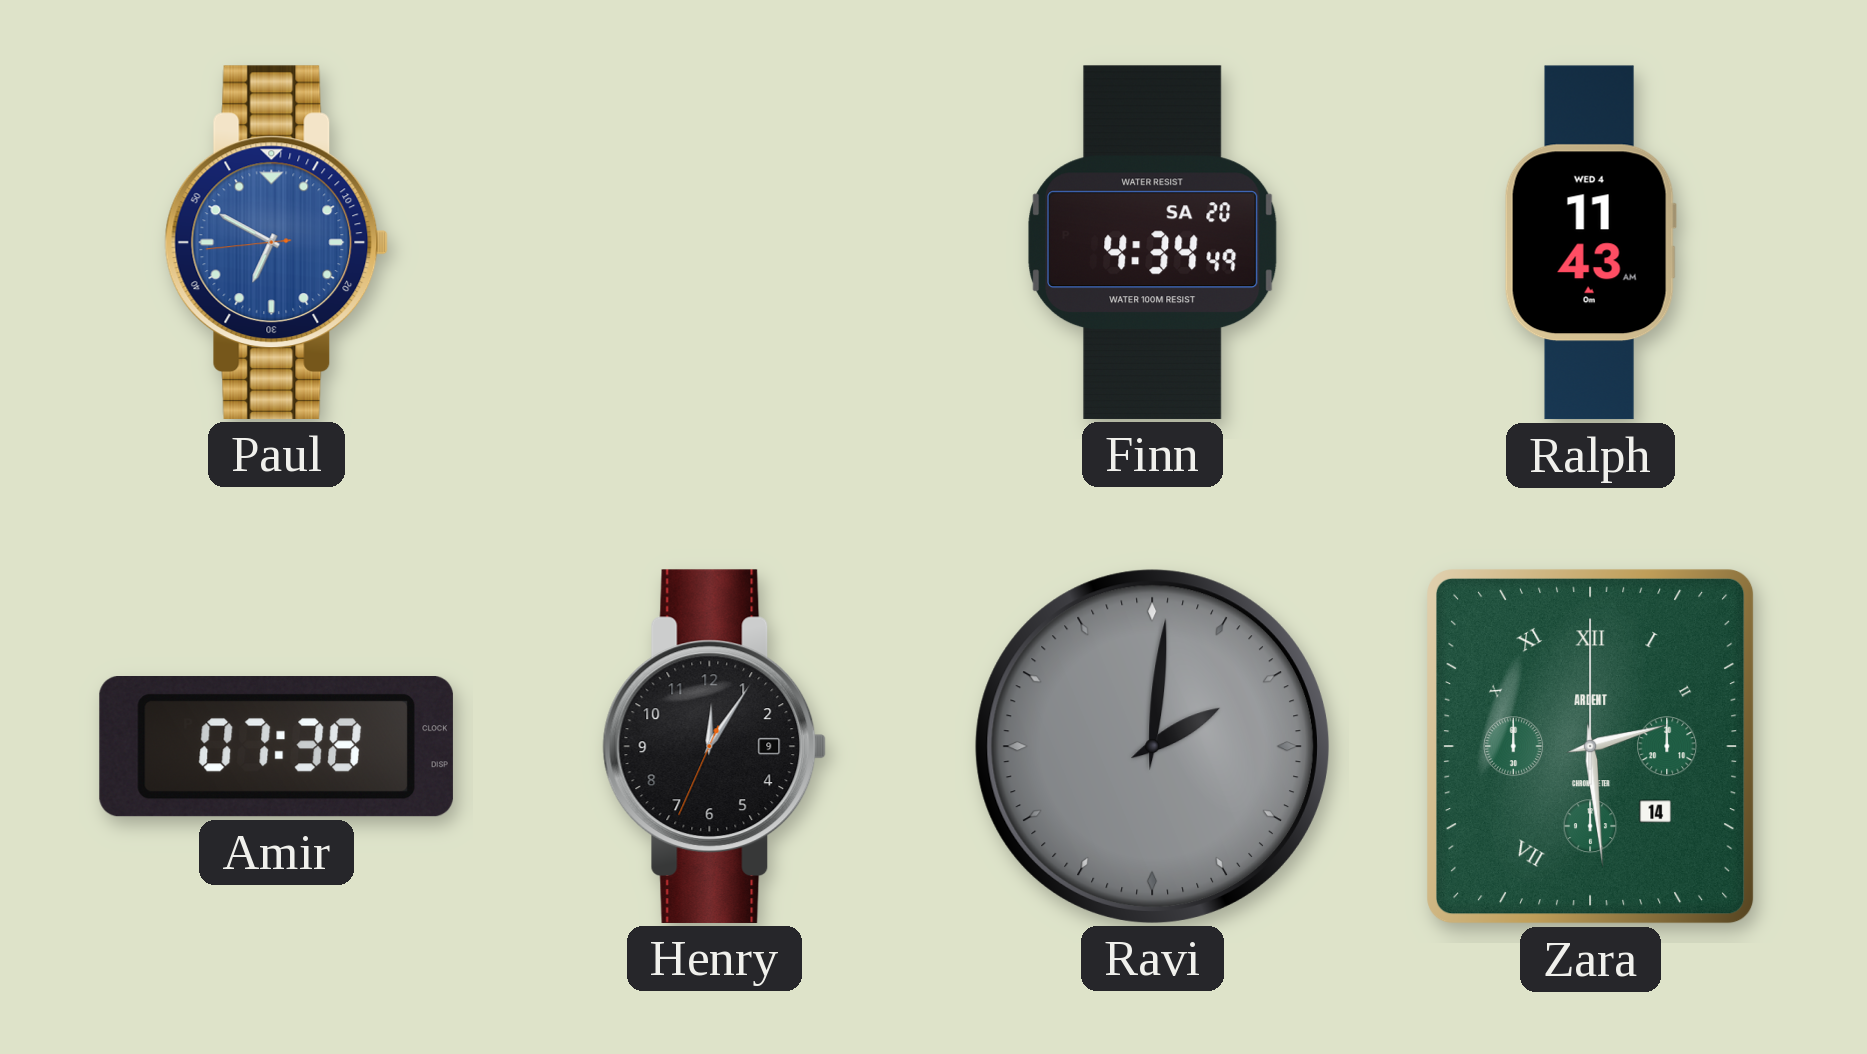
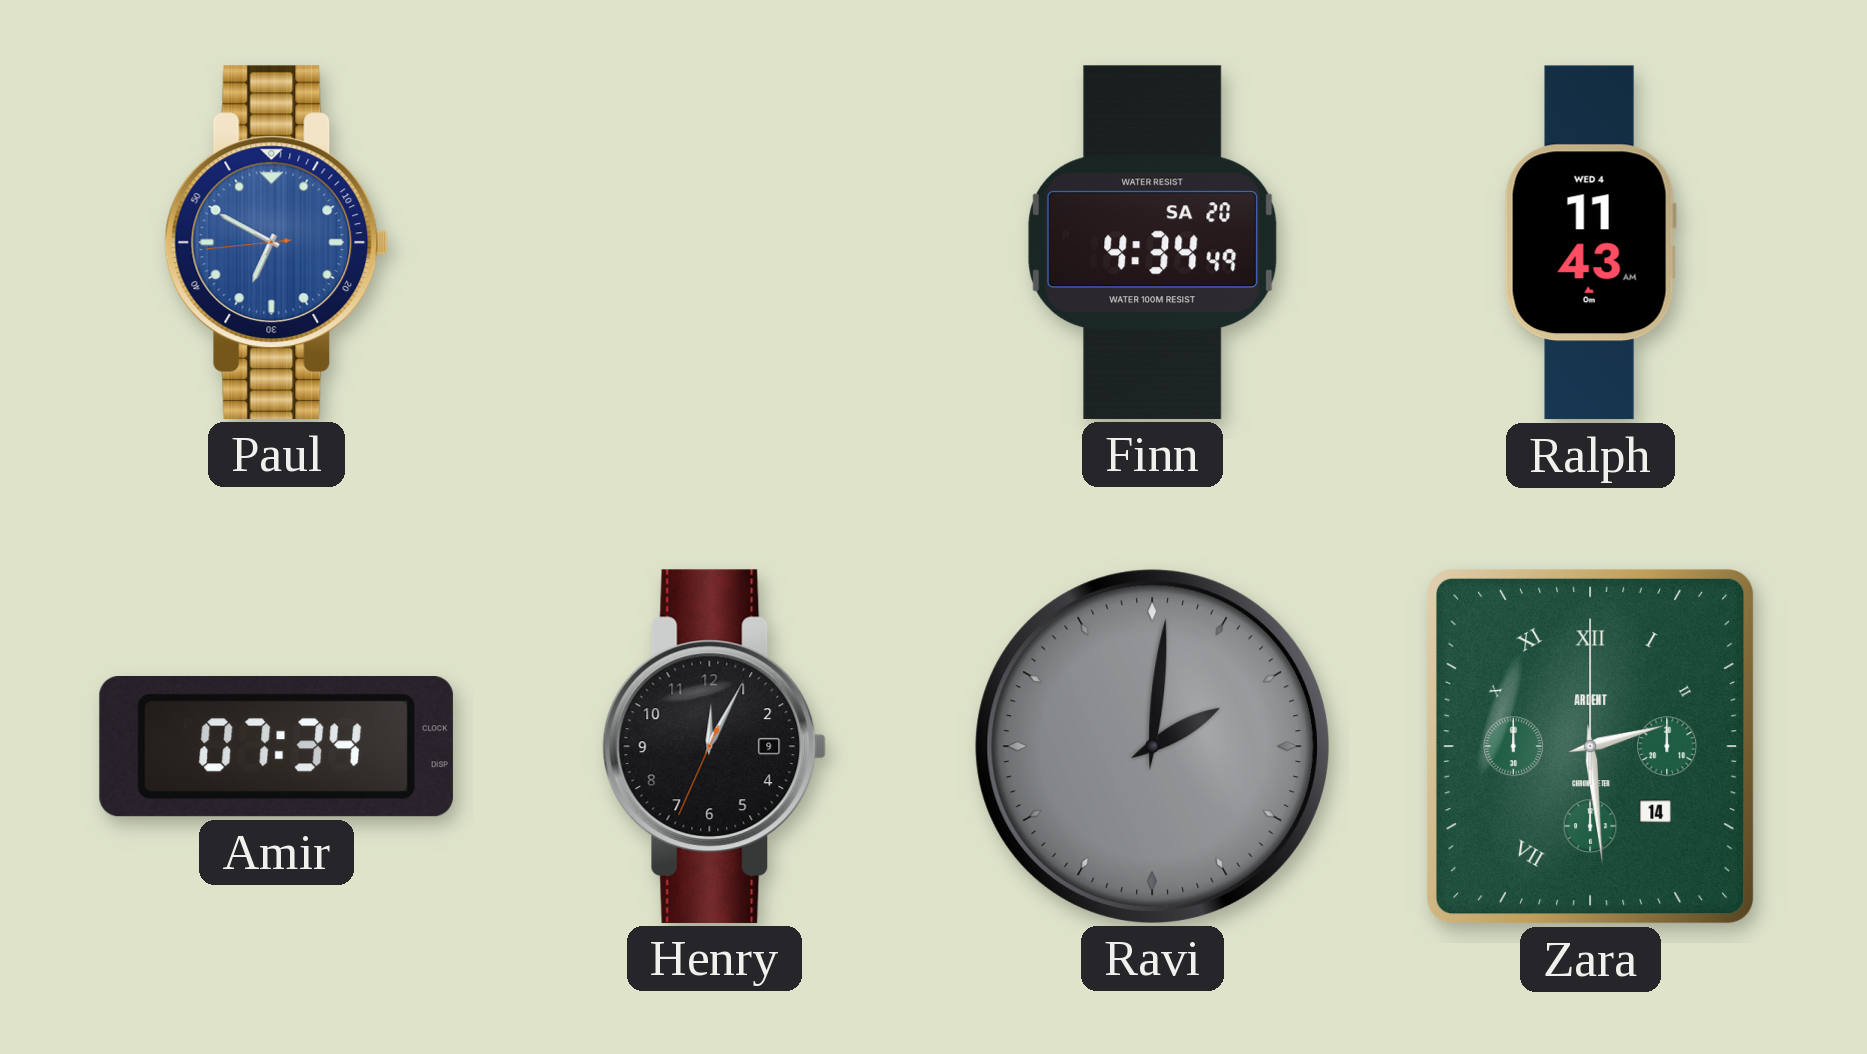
Amir: 07:38 -> 07:34
Henry: 12:05 -> 12:04
